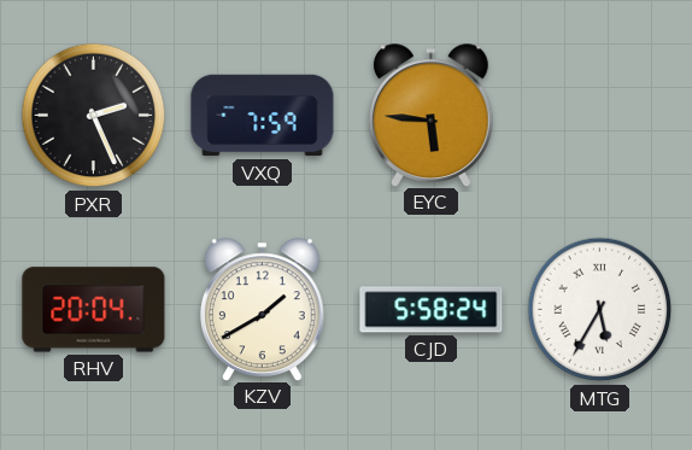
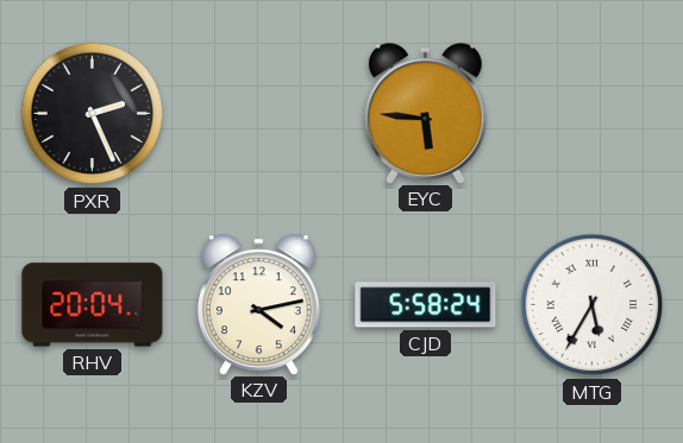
VXQ: 7:59 -> none
KZV: 1:40 -> 4:13
